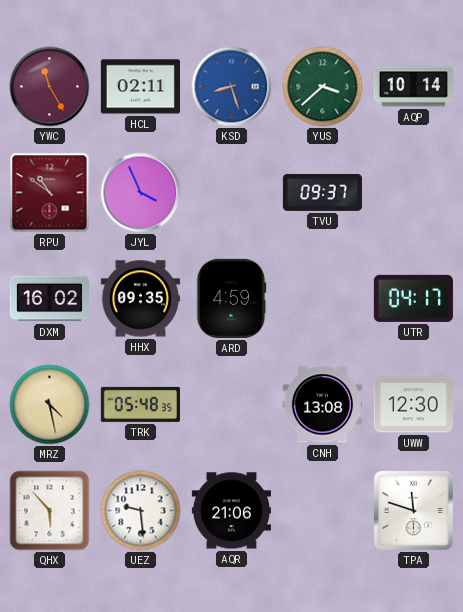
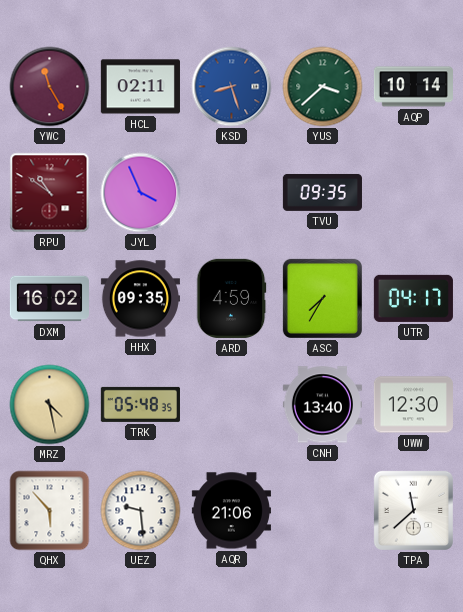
TVU: 09:37 -> 09:35
ASC: none -> 7:35
CNH: 13:08 -> 13:40
TPA: 11:48 -> 11:38
